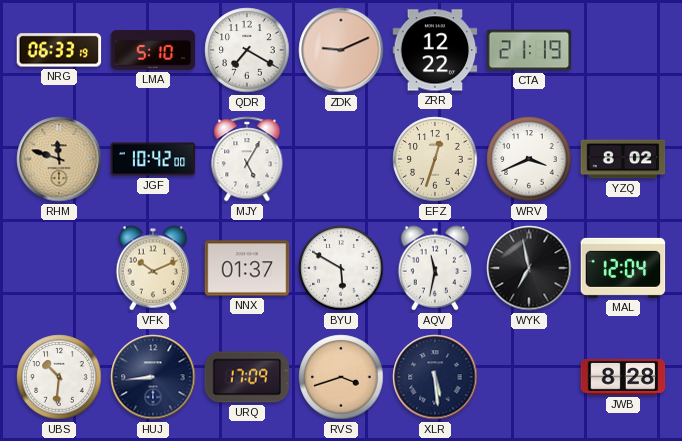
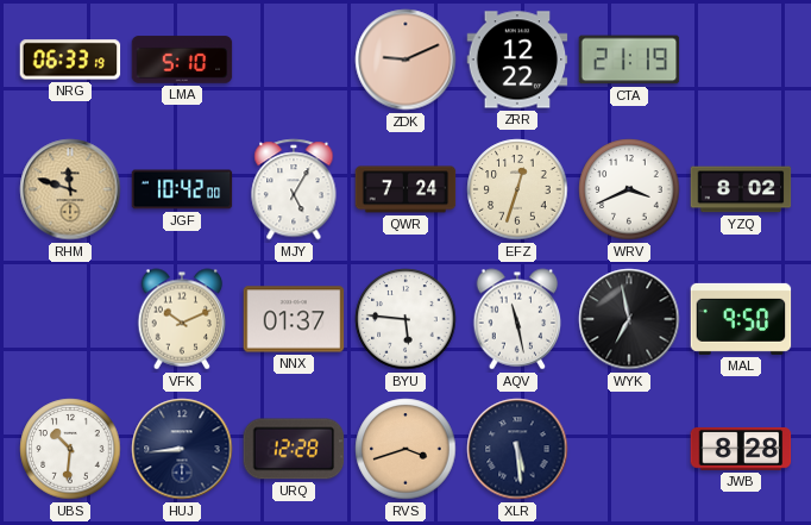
QDR: 7:20 -> none
QWR: none -> 7:24
BYU: 5:50 -> 5:46
AQV: 11:32 -> 11:28
MAL: 12:04 -> 9:50
URQ: 17:09 -> 12:28
